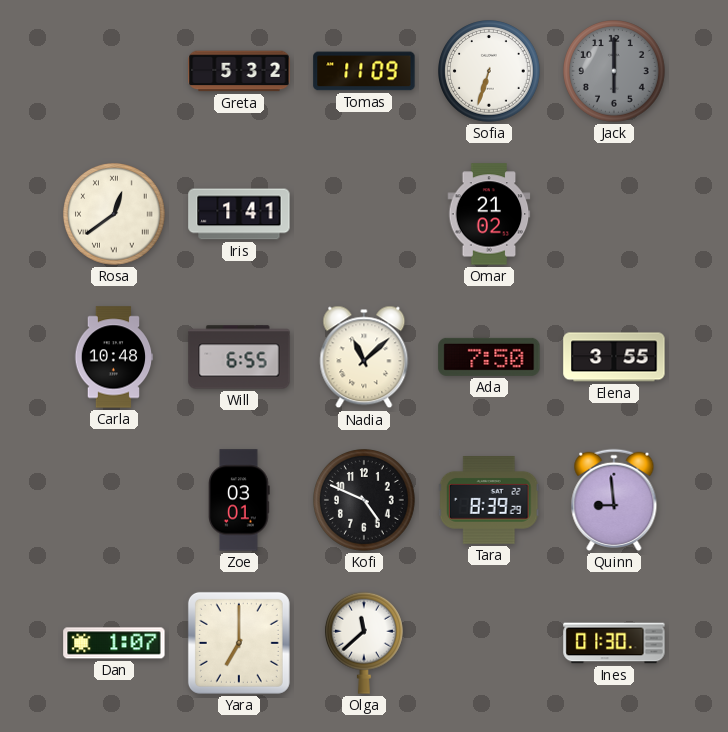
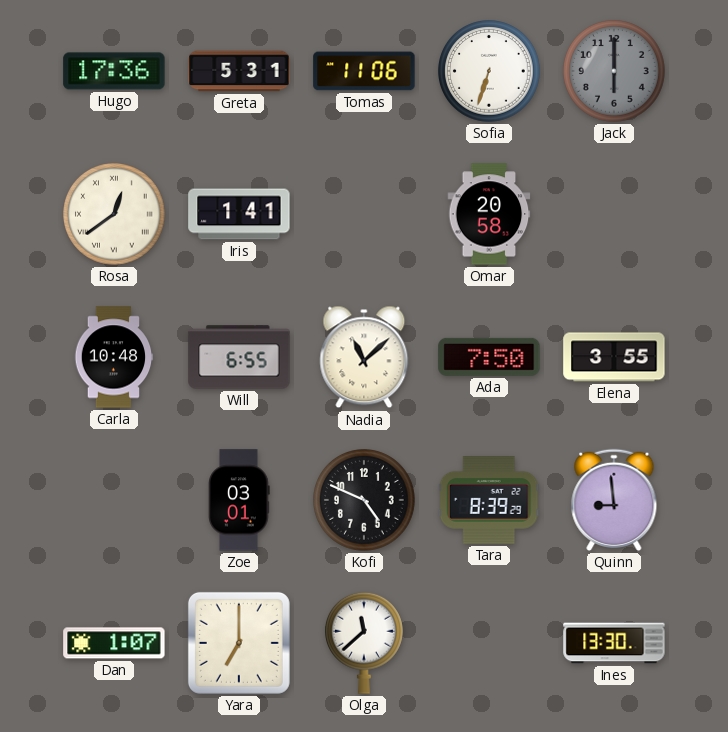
Hugo: none -> 17:36
Greta: 5:32 -> 5:31
Tomas: 11:09 -> 11:06
Omar: 21:02 -> 20:58
Ines: 01:30 -> 13:30
